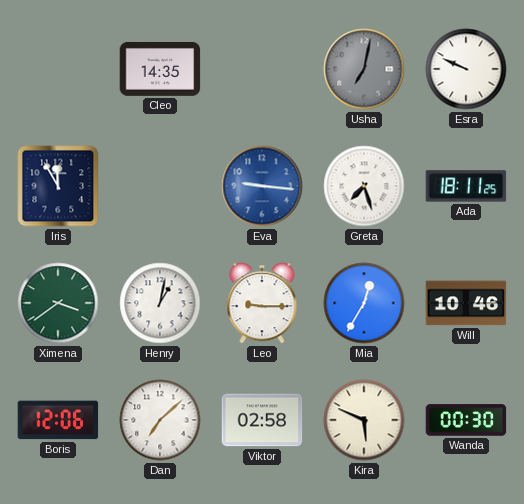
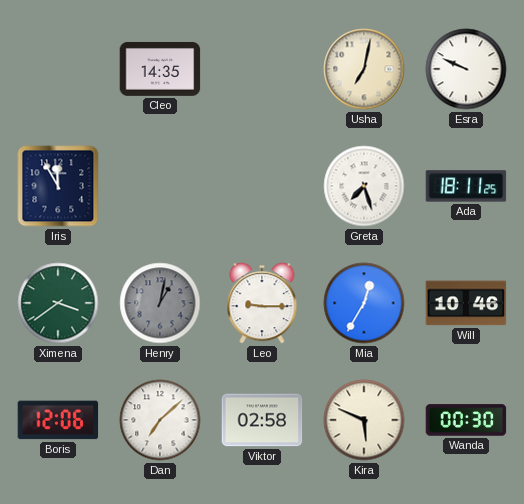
Usha dial: grey -> cream
Eva: 9:16 -> none
Henry dial: white -> grey
